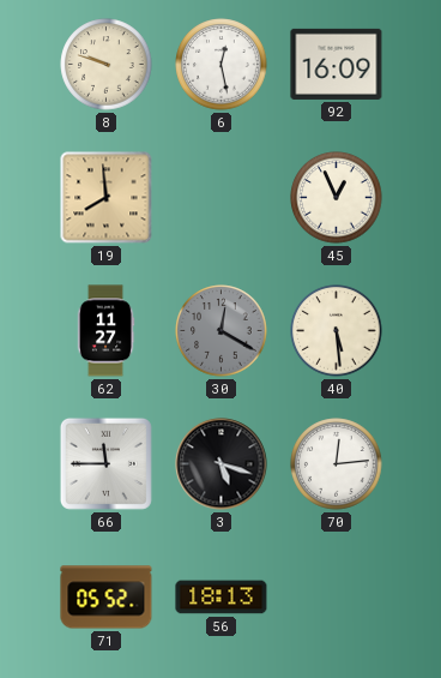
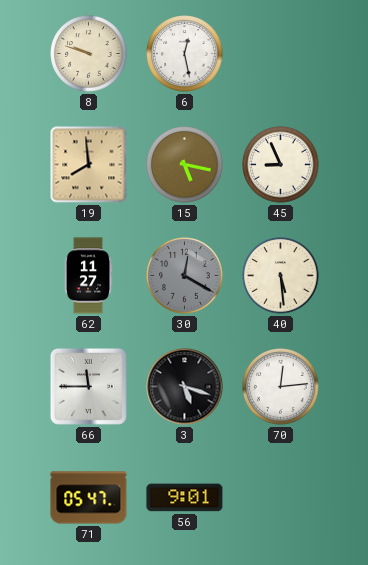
92: 16:09 -> none
15: none -> 5:17
45: 12:56 -> 8:56
71: 05:52 -> 05:47
56: 18:13 -> 9:01
